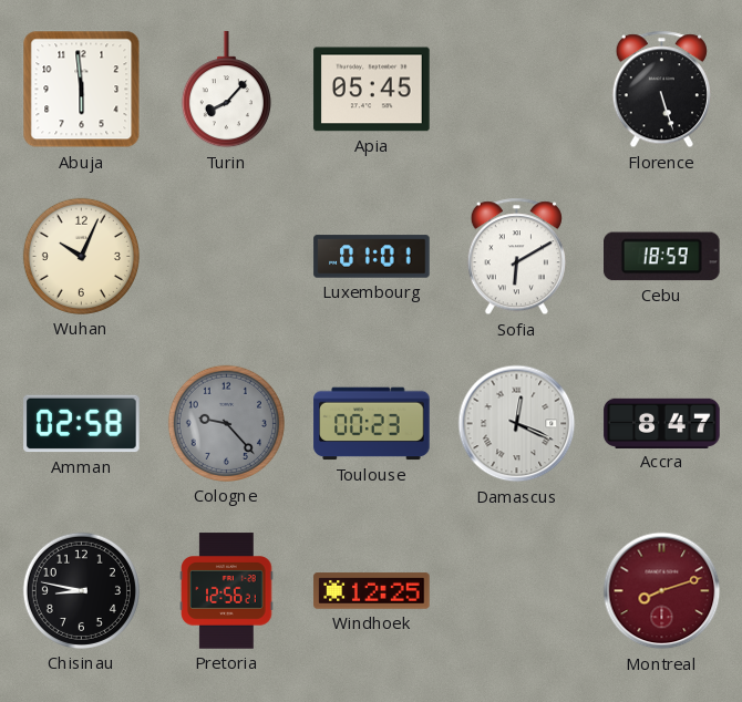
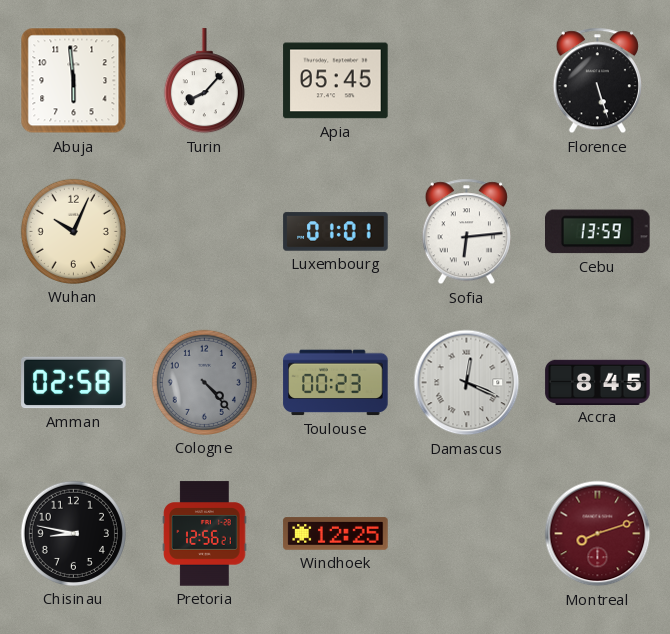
Sofia: 6:10 -> 6:14
Cebu: 18:59 -> 13:59
Cologne: 9:23 -> 4:23
Accra: 8:47 -> 8:45
